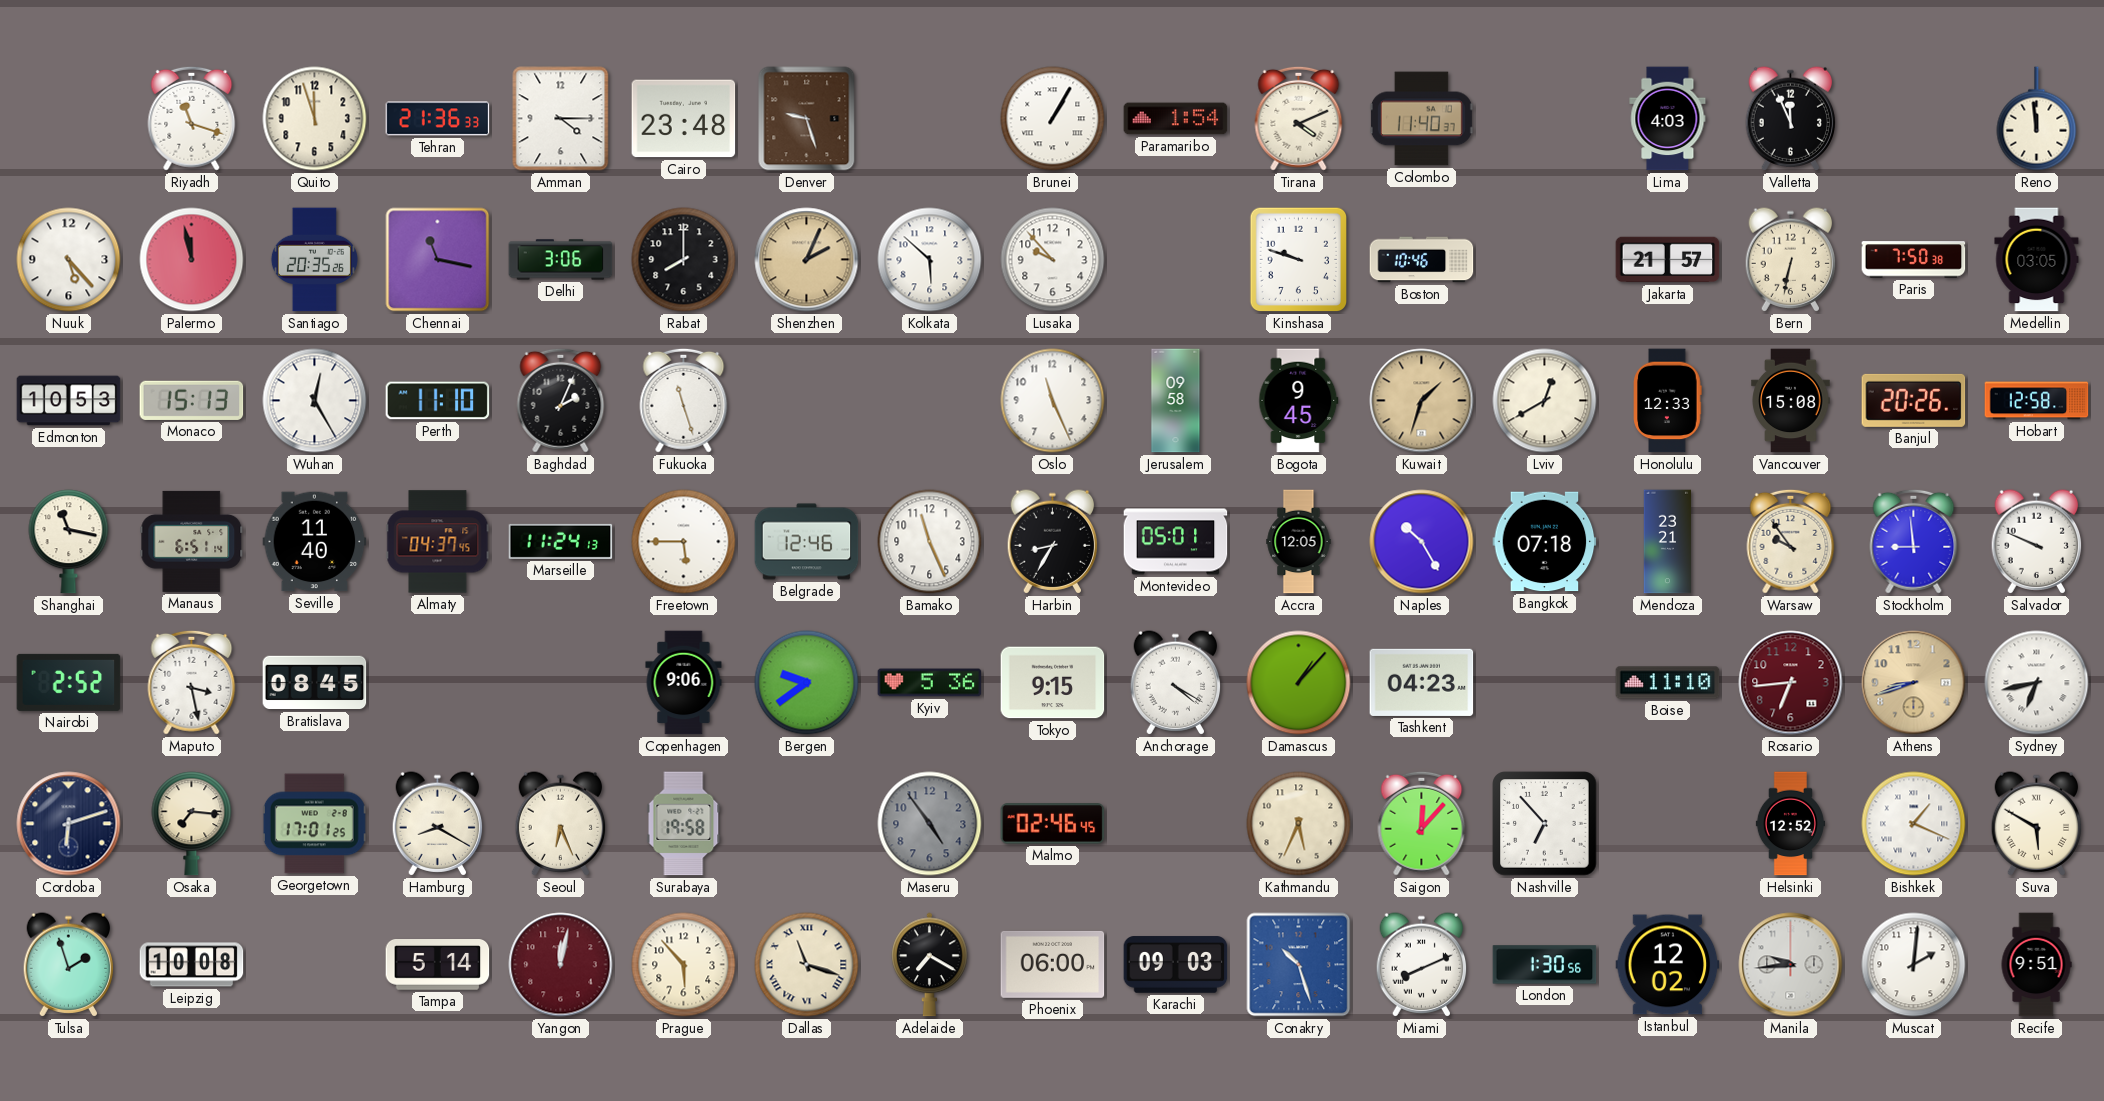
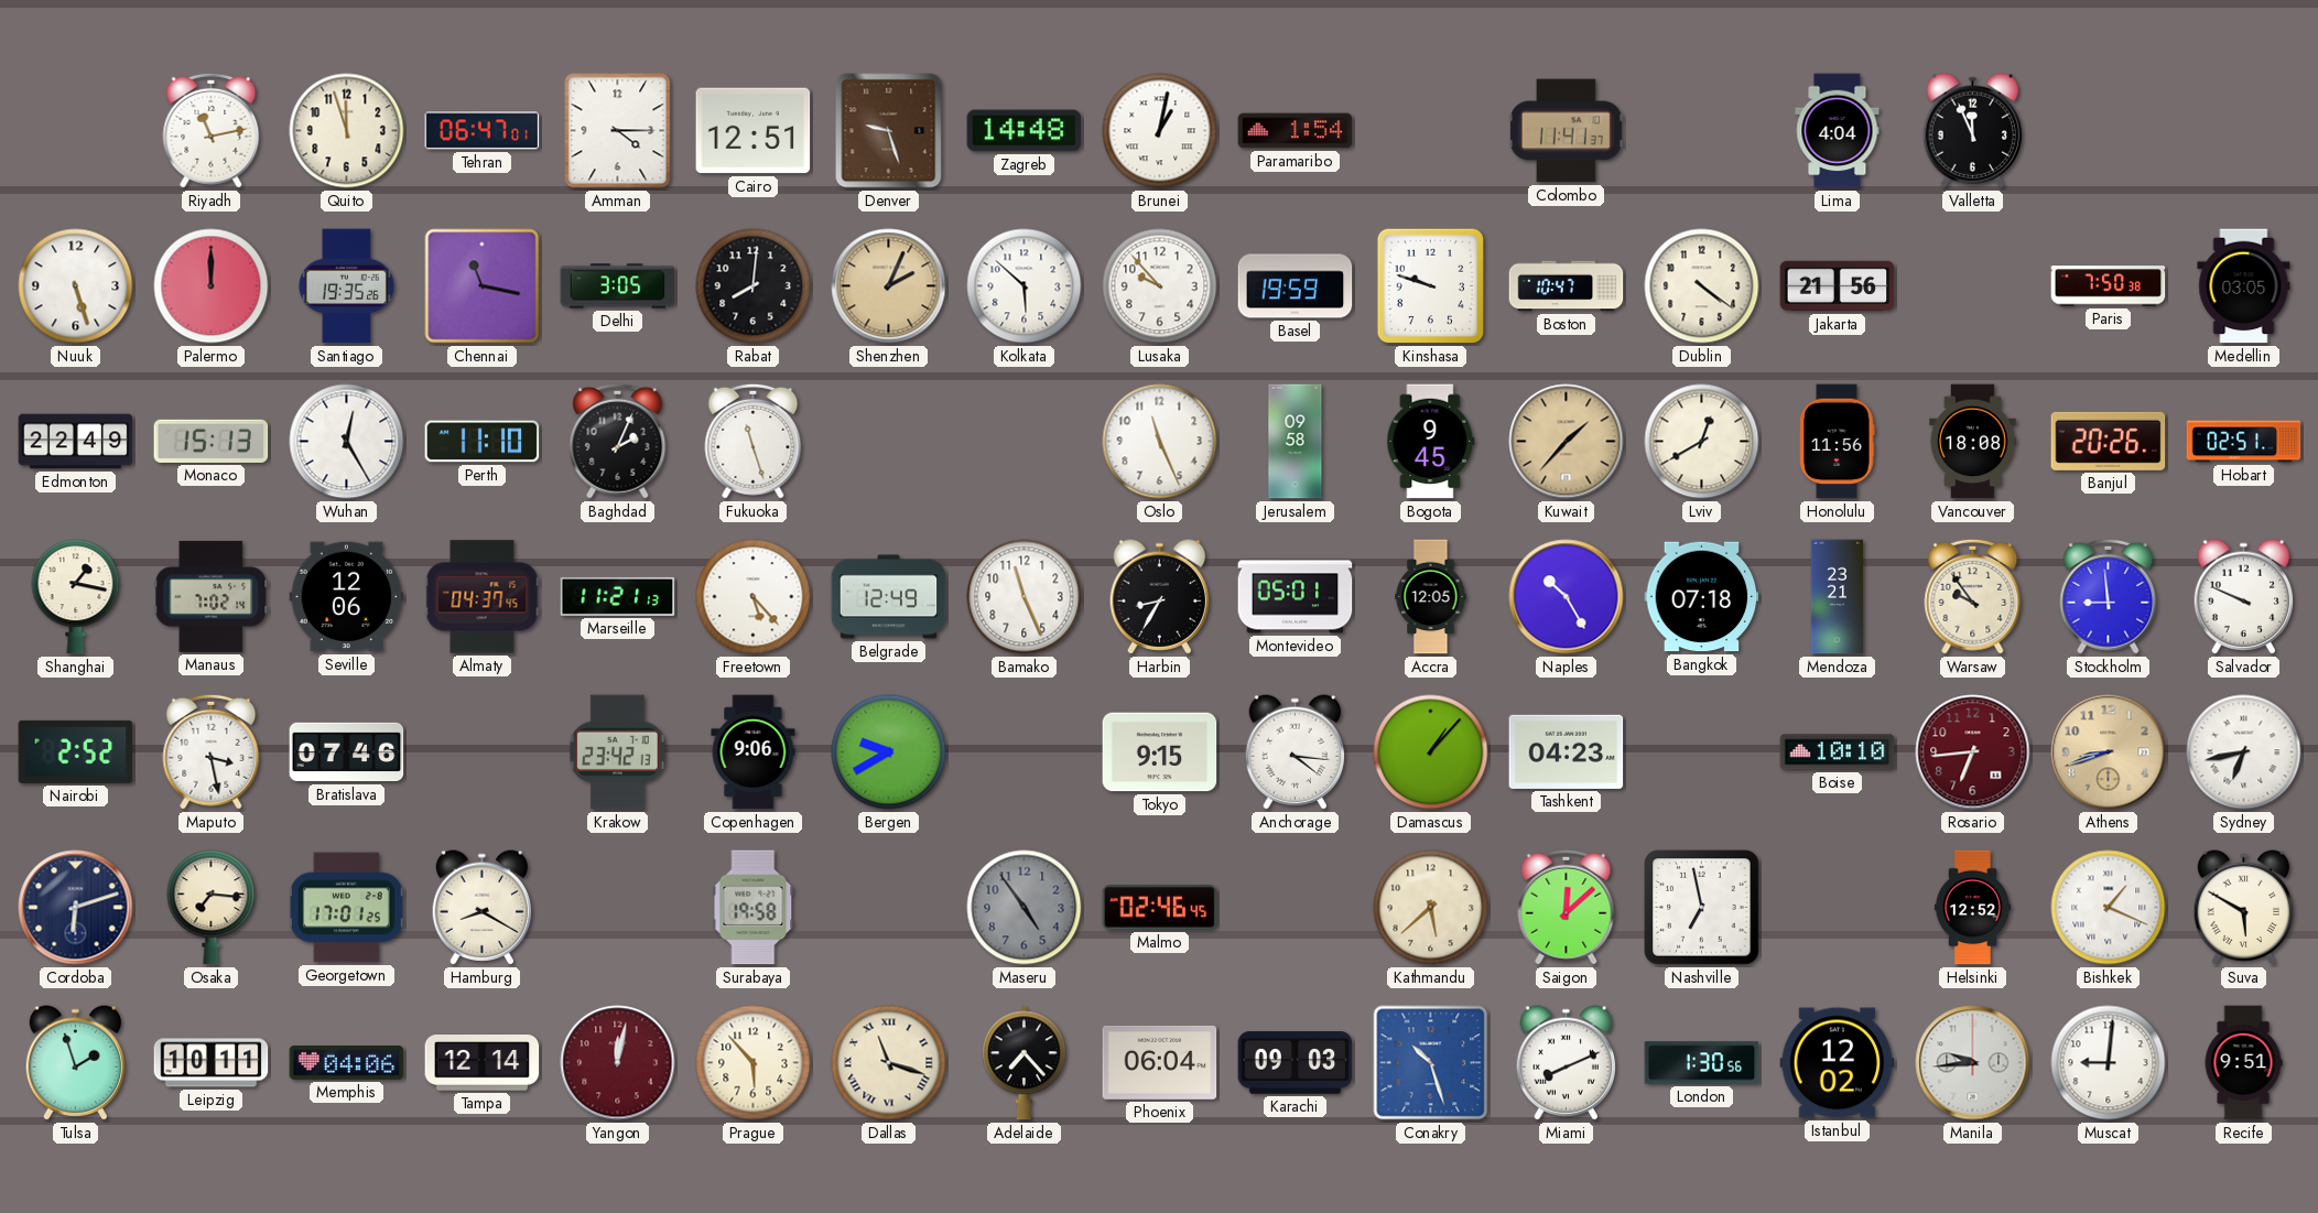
Riyadh: 11:18 -> 11:13
Tehran: 21:36 -> 06:47
Cairo: 23:48 -> 12:51
Zagreb: none -> 14:48
Brunei: 1:05 -> 1:02
Tirana: 4:11 -> none
Colombo: 11:40 -> 11:41
Lima: 4:03 -> 4:04
Reno: 11:59 -> none
Nuuk: 5:23 -> 5:27
Palermo: 11:58 -> 12:00
Santiago: 20:35 -> 19:35
Delhi: 3:06 -> 3:05
Rabat: 8:00 -> 8:01
Basel: none -> 19:59
Boston: 10:46 -> 10:47
Dublin: none -> 4:21
Jakarta: 21:57 -> 21:56
Bern: 6:32 -> none
Edmonton: 10:53 -> 22:49
Kuwait: 1:33 -> 1:37
Honolulu: 12:33 -> 11:56
Vancouver: 15:08 -> 18:08
Hobart: 12:58 -> 02:51
Shanghai: 11:17 -> 1:17
Manaus: 6:51 -> 7:02
Seville: 11:40 -> 12:06
Marseille: 11:24 -> 11:21
Freetown: 5:45 -> 5:23
Belgrade: 12:46 -> 12:49
Bratislava: 08:45 -> 07:46
Krakow: none -> 23:42
Bergen: 9:39 -> 9:40
Kyiv: 5:36 -> none
Anchorage: 4:20 -> 4:16
Boise: 11:10 -> 10:10
Seoul: 6:26 -> none
Kathmandu: 5:34 -> 5:38
Saigon: 12:07 -> 12:08
Nashville: 6:53 -> 6:58
Leipzig: 10:08 -> 10:11
Memphis: none -> 04:06
Tampa: 5:14 -> 12:14
Adelaide: 7:20 -> 7:23
Phoenix: 06:00 -> 06:04
Muscat: 2:01 -> 9:01
